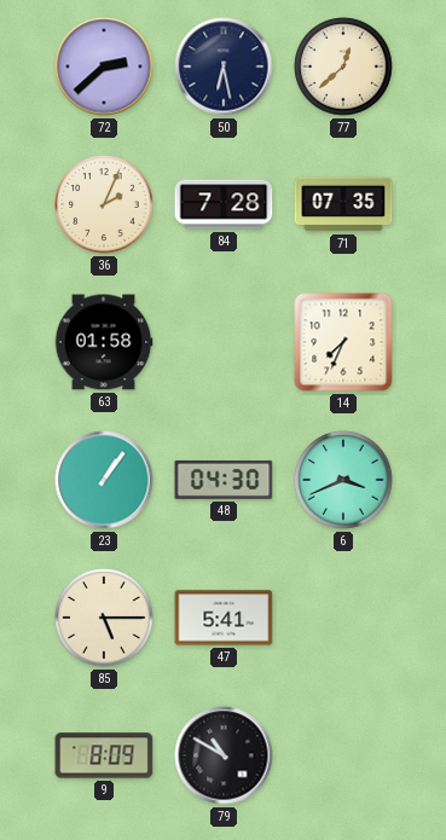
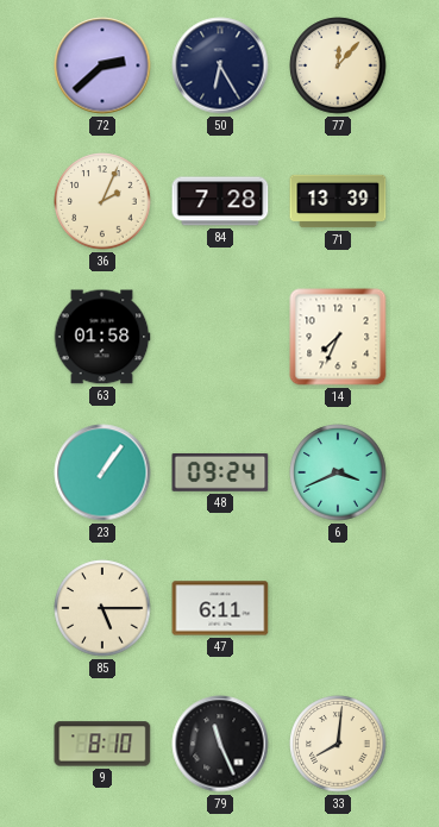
50: 6:28 -> 6:25
77: 12:38 -> 12:07
71: 07:35 -> 13:39
48: 04:30 -> 09:24
47: 5:41 -> 6:11
9: 8:09 -> 8:10
79: 10:50 -> 11:26
33: none -> 8:01
